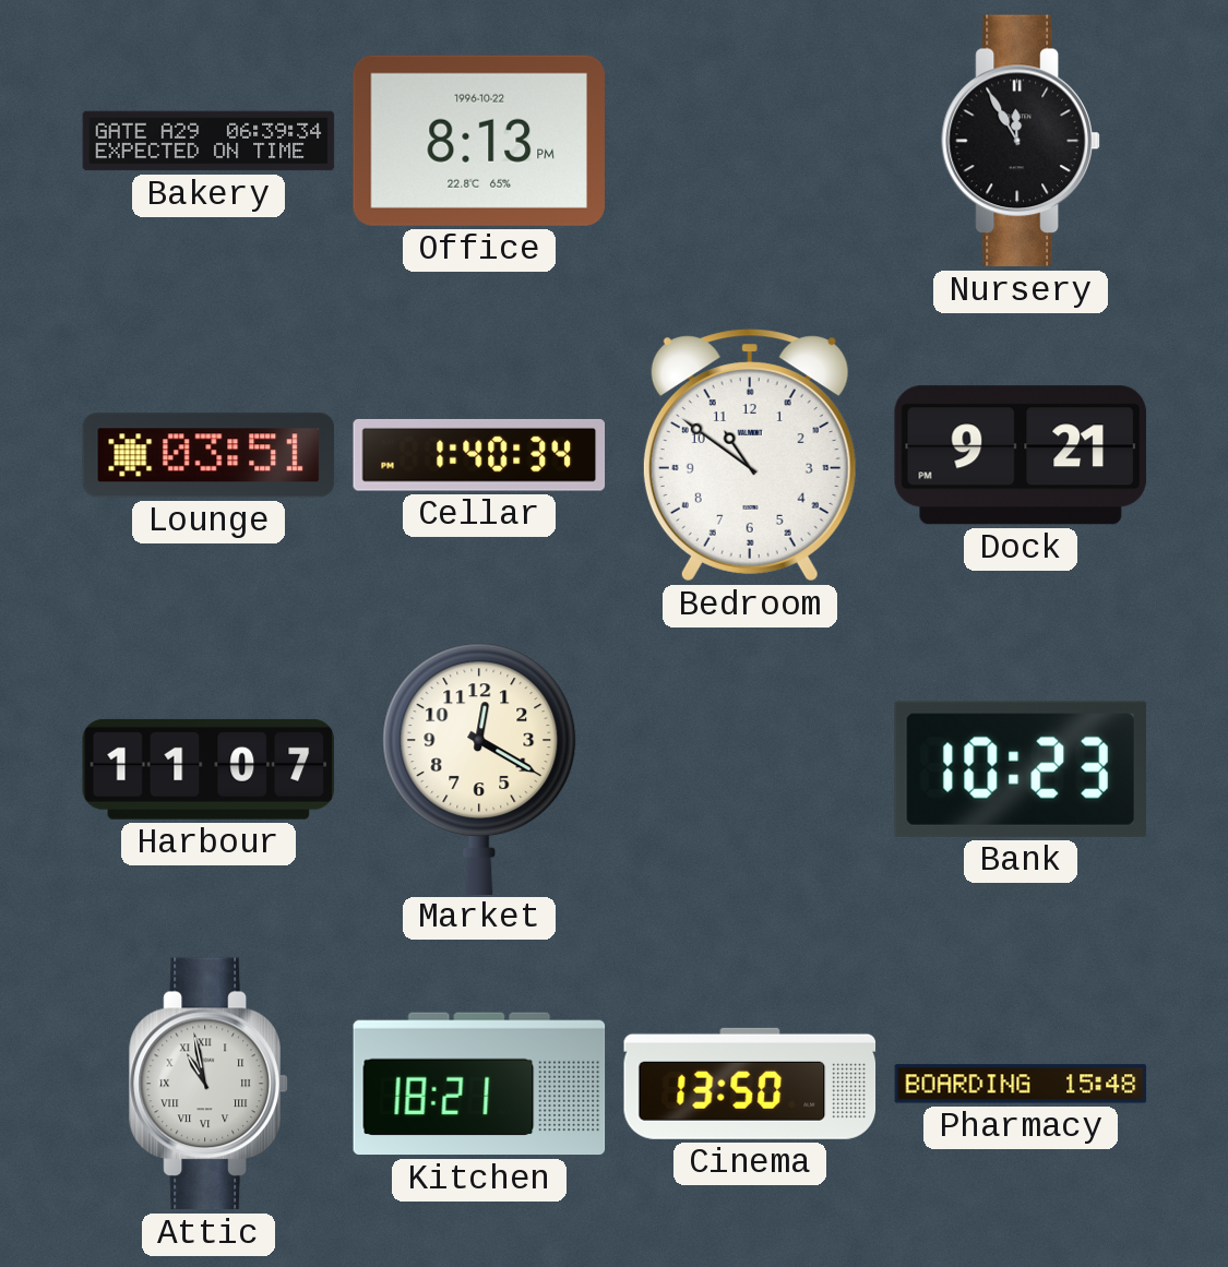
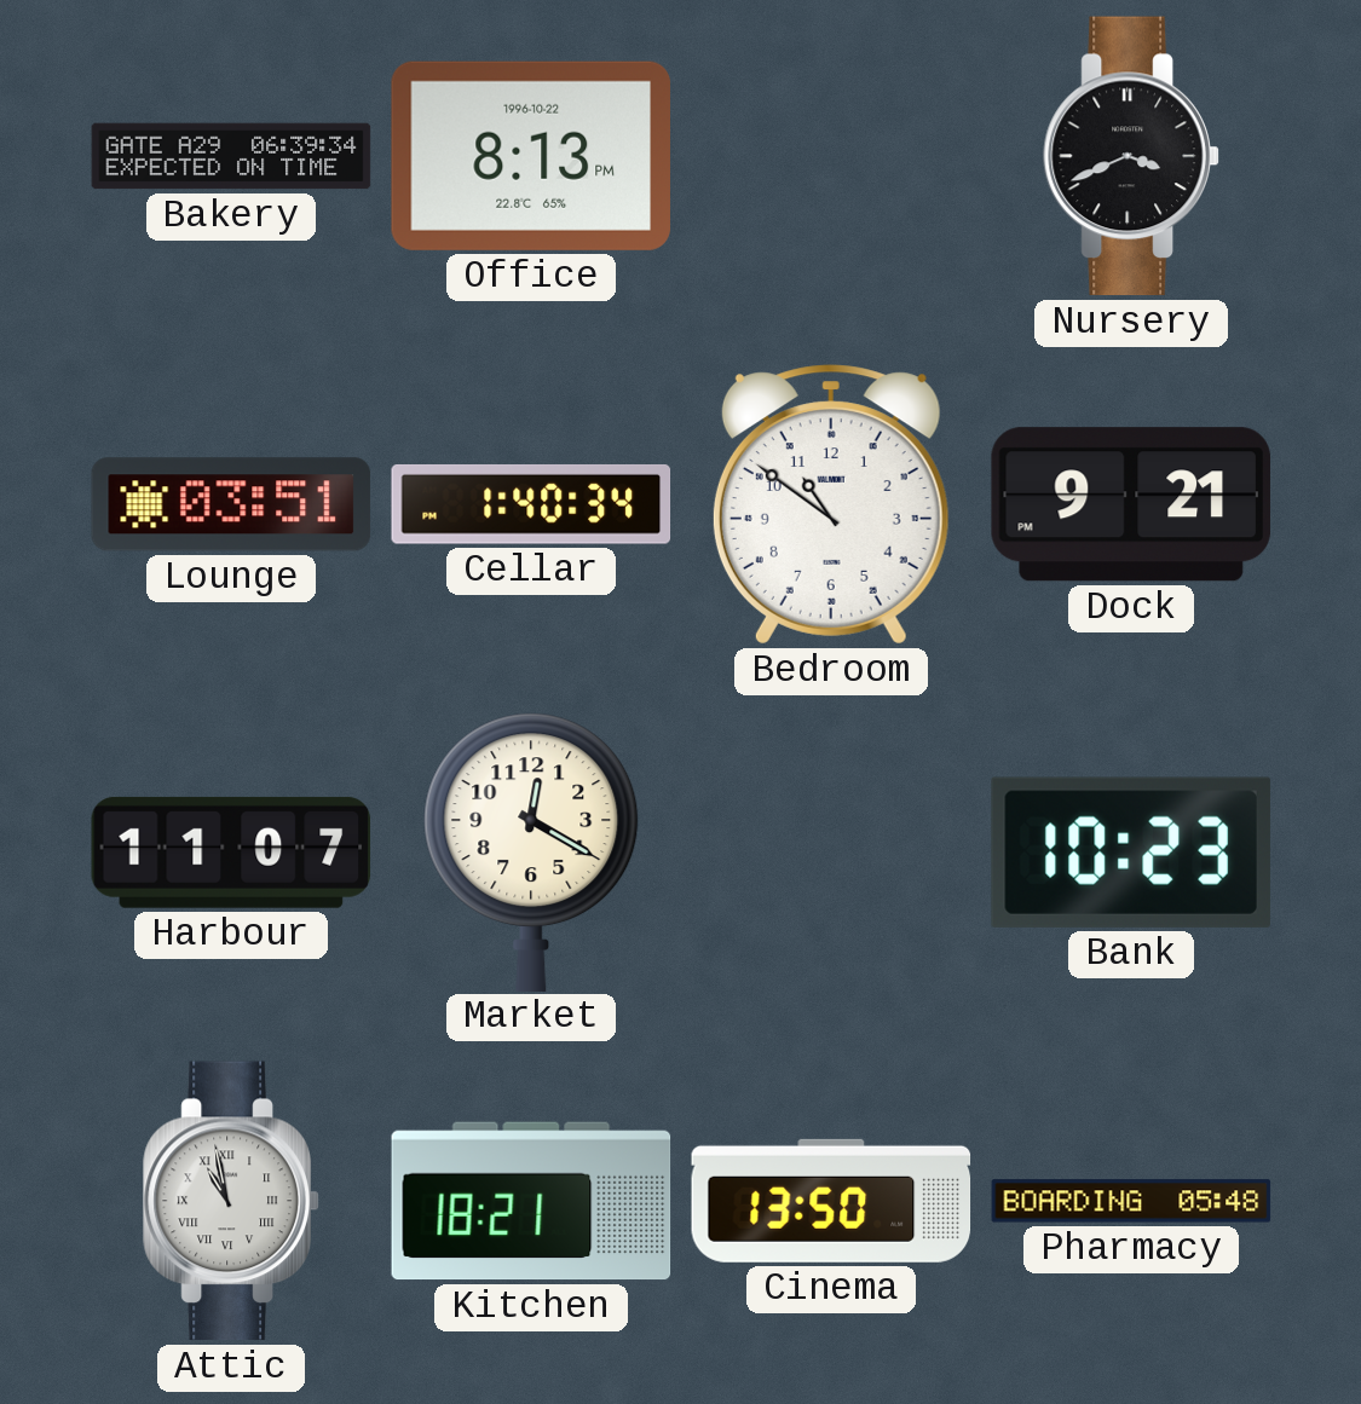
Nursery: 11:55 -> 3:41
Pharmacy: 15:48 -> 05:48
